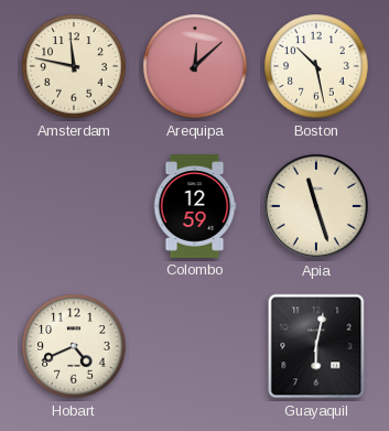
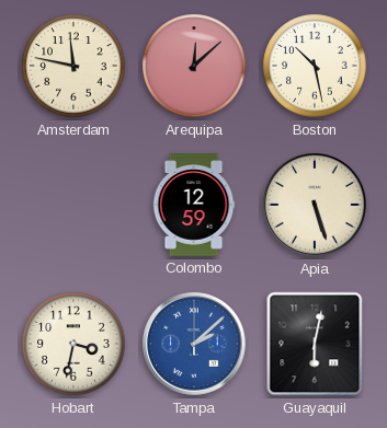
Apia: 11:27 -> 5:27
Hobart: 4:41 -> 3:32
Tampa: none -> 2:08
